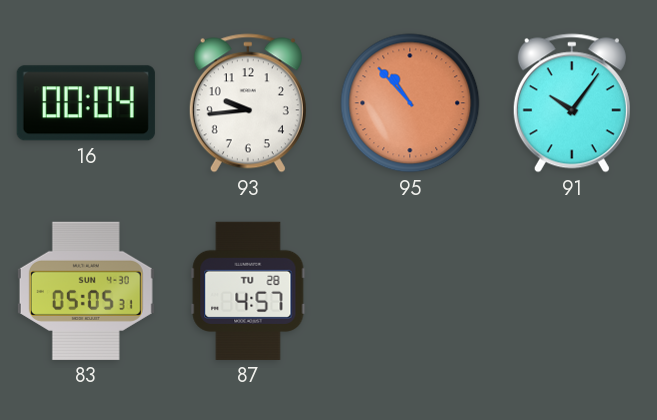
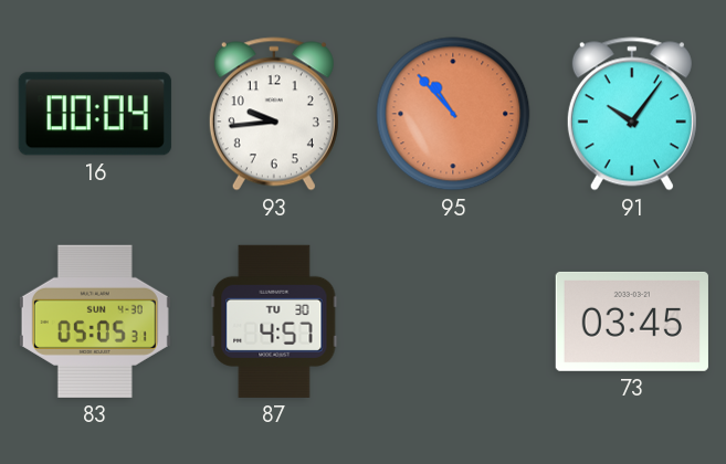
87 date: TU 28 -> TU 30
73: none -> 03:45
